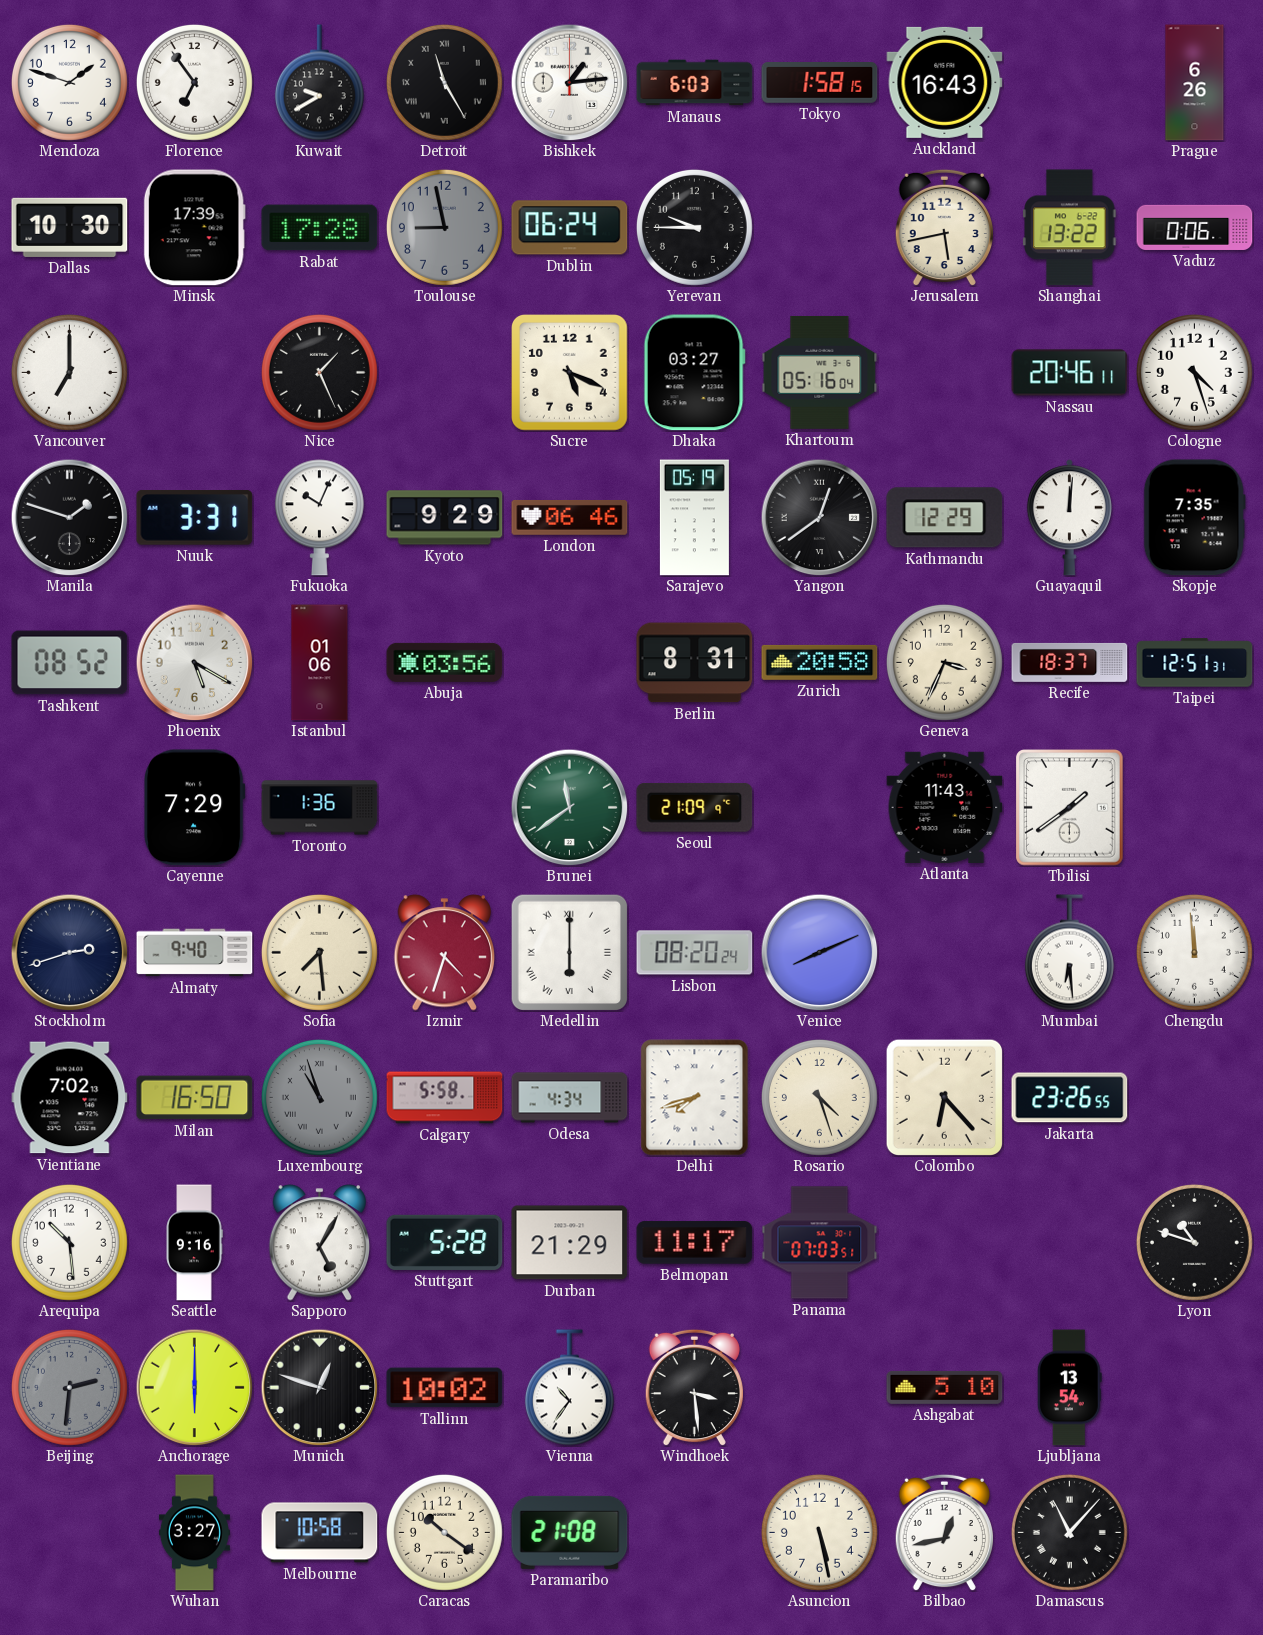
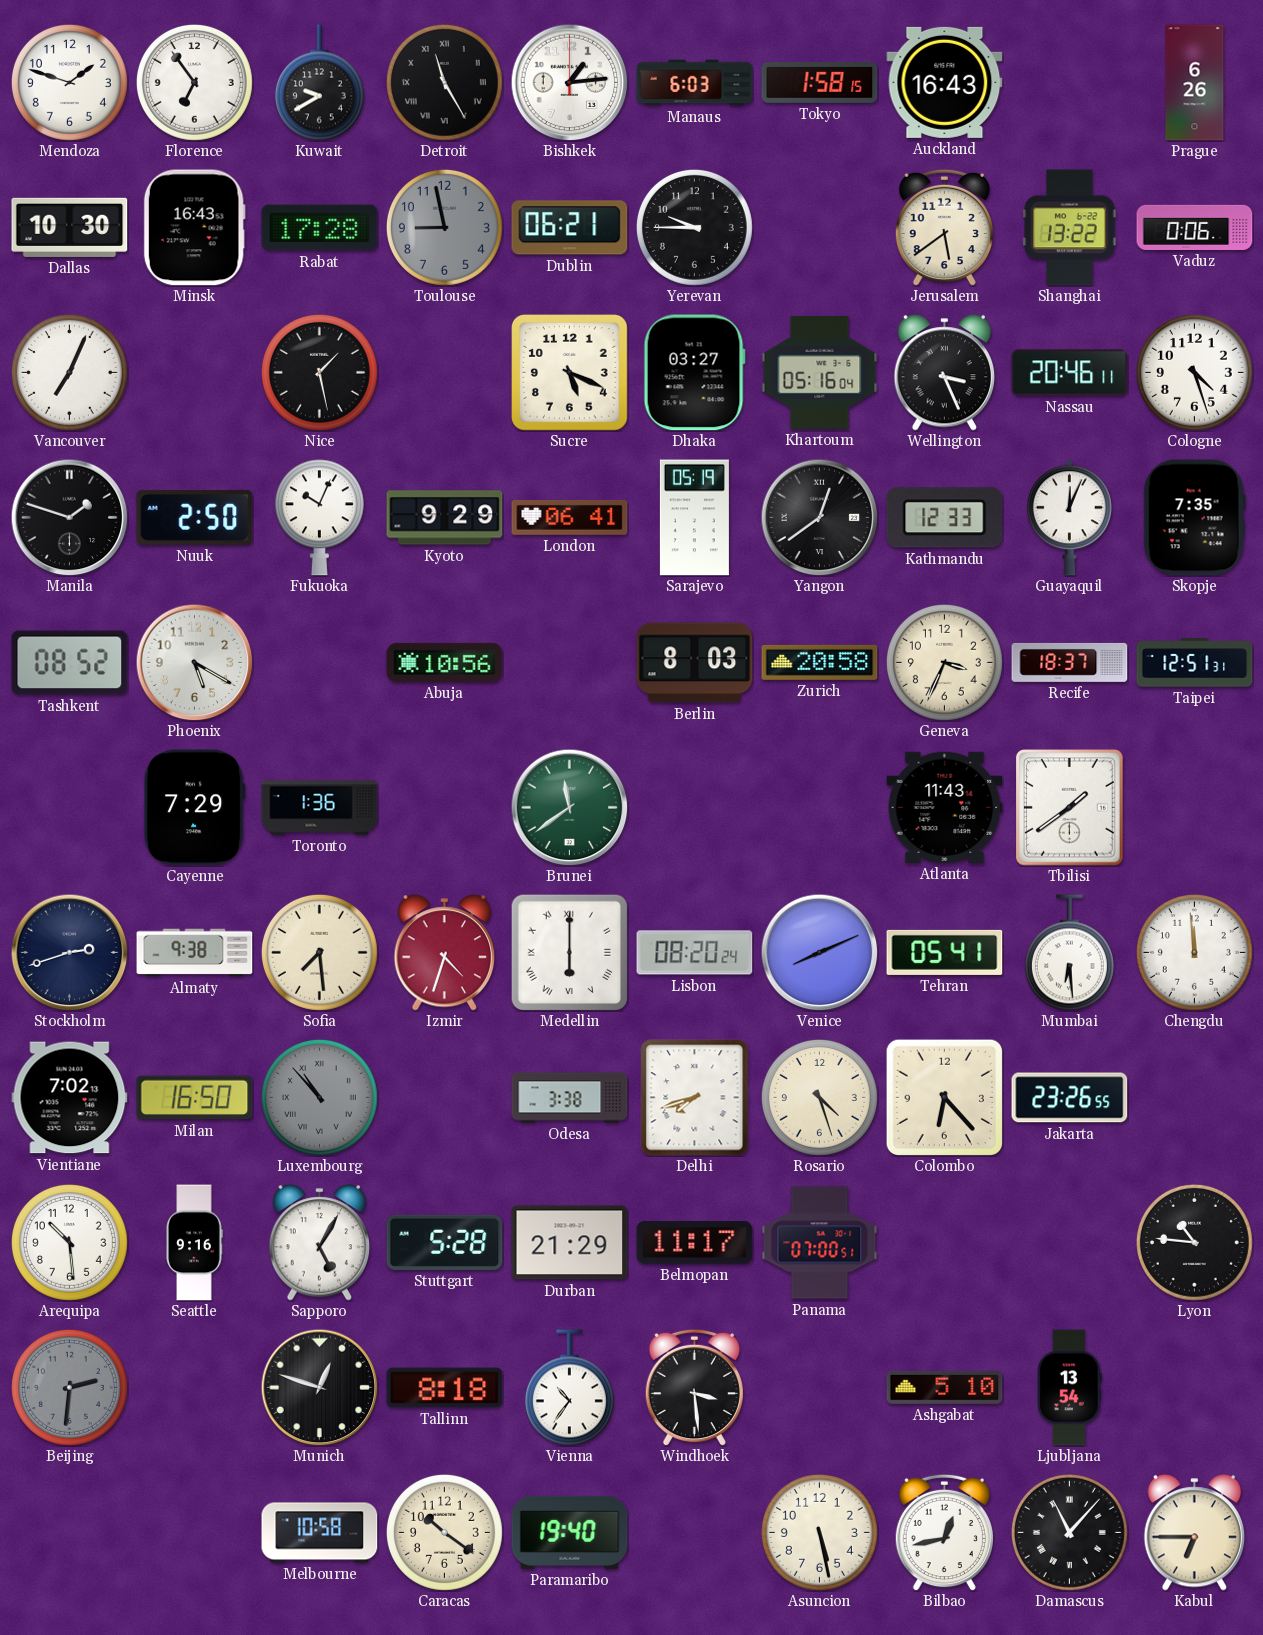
Minsk: 17:39 -> 16:43
Dublin: 06:24 -> 06:21
Jerusalem: 5:43 -> 5:39
Vancouver: 7:00 -> 7:04
Nice: 1:26 -> 1:28
Wellington: none -> 3:26
Nuuk: 3:31 -> 2:50
London: 06:46 -> 06:41
Kathmandu: 12:29 -> 12:33
Guayaquil: 12:01 -> 12:04
Istanbul: 01:06 -> none
Abuja: 03:56 -> 10:56
Berlin: 8:31 -> 8:03
Seoul: 21:09 -> none
Almaty: 9:40 -> 9:38
Tehran: none -> 05:41
Luxembourg: 10:57 -> 10:53
Calgary: 5:58 -> none
Odesa: 4:34 -> 3:38
Panama: 07:03 -> 07:00
Lyon: 10:48 -> 10:46
Anchorage: 6:00 -> none
Tallinn: 10:02 -> 8:18
Wuhan: 3:27 -> none
Paramaribo: 21:08 -> 19:40
Kabul: none -> 6:45
